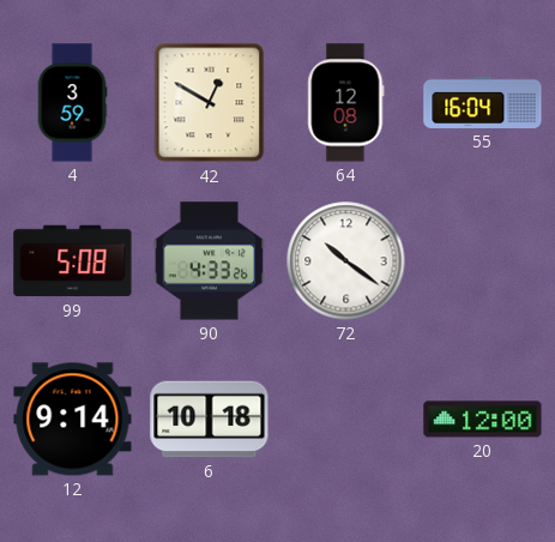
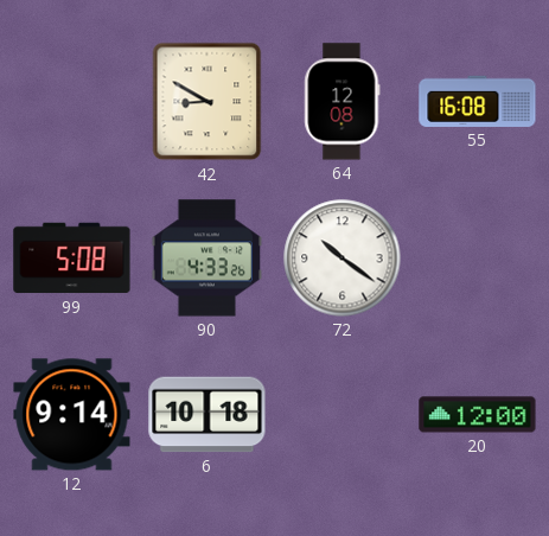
4: 3:59 -> none
42: 12:50 -> 8:50
55: 16:04 -> 16:08
